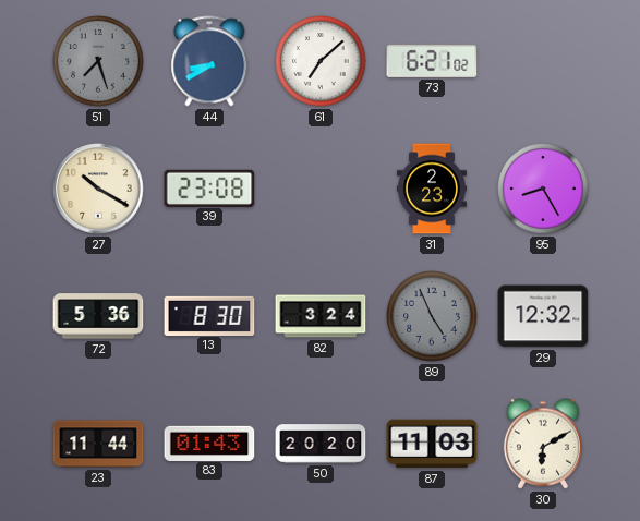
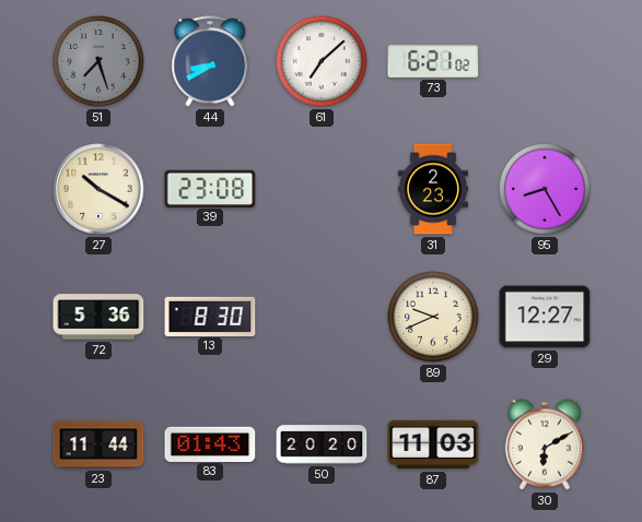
82: 3:24 -> none
89: 4:56 -> 9:41
89 dial: grey -> cream
29: 12:32 -> 12:27
